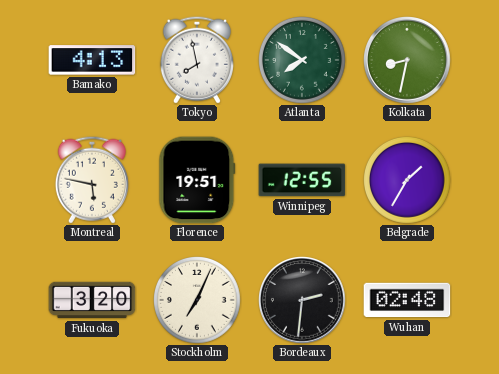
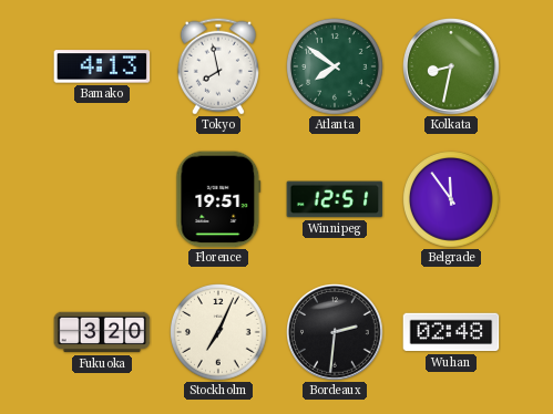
Montreal: 5:47 -> none
Winnipeg: 12:55 -> 12:51
Belgrade: 1:35 -> 11:54
